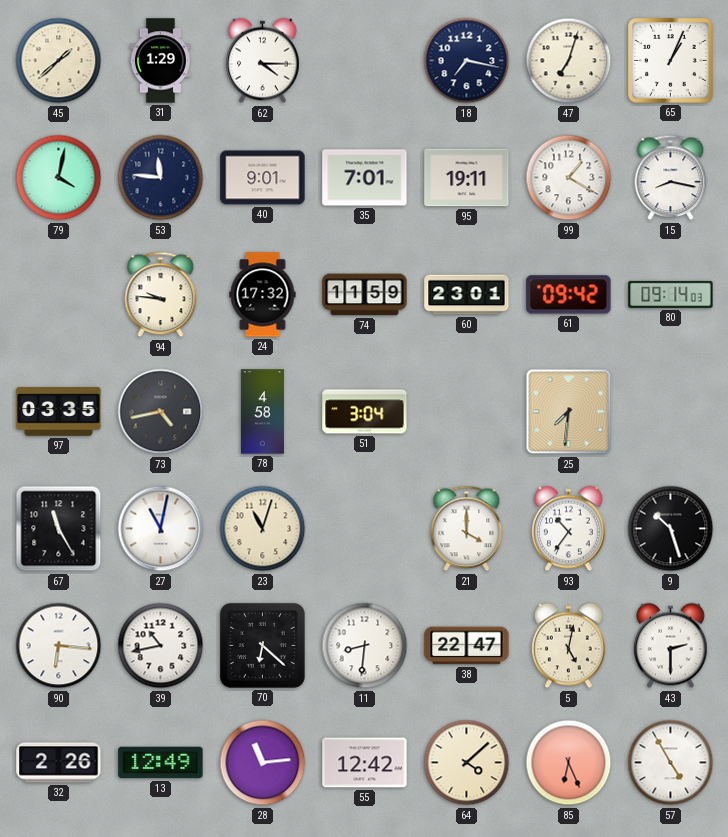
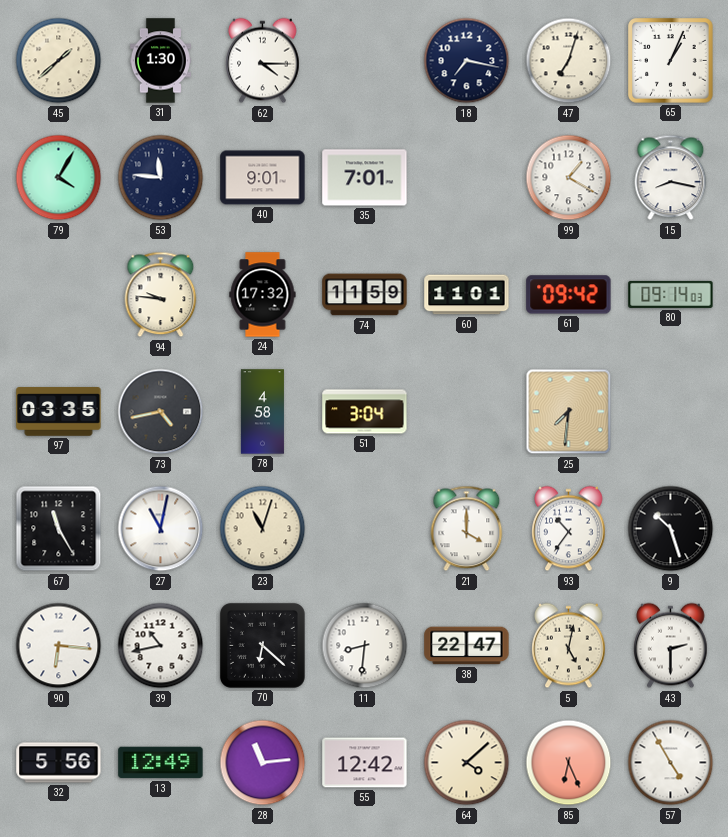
31: 1:29 -> 1:30
79: 4:02 -> 4:05
95: 19:11 -> none
60: 23:01 -> 11:01
32: 2:26 -> 5:56
